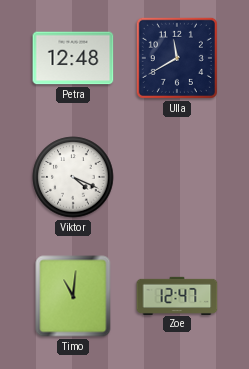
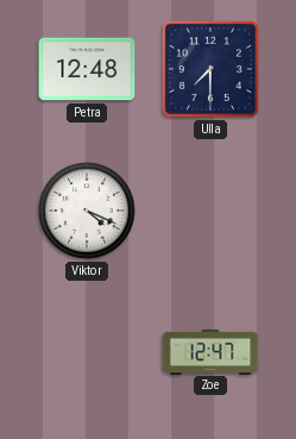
Ulla: 11:40 -> 7:30
Timo: 11:01 -> none
